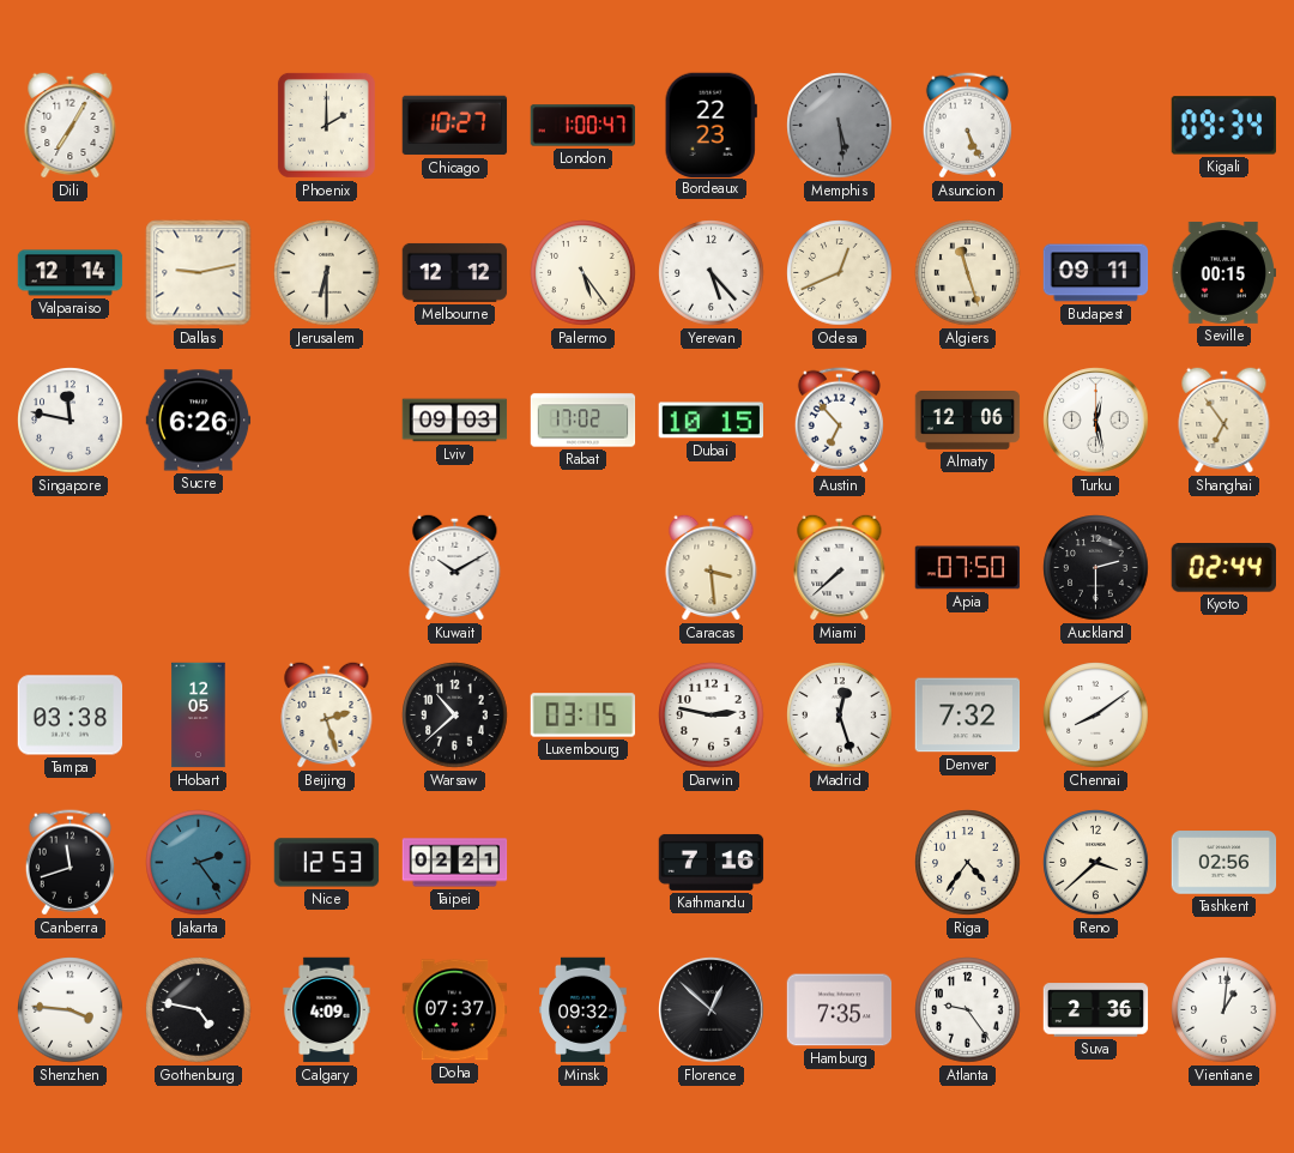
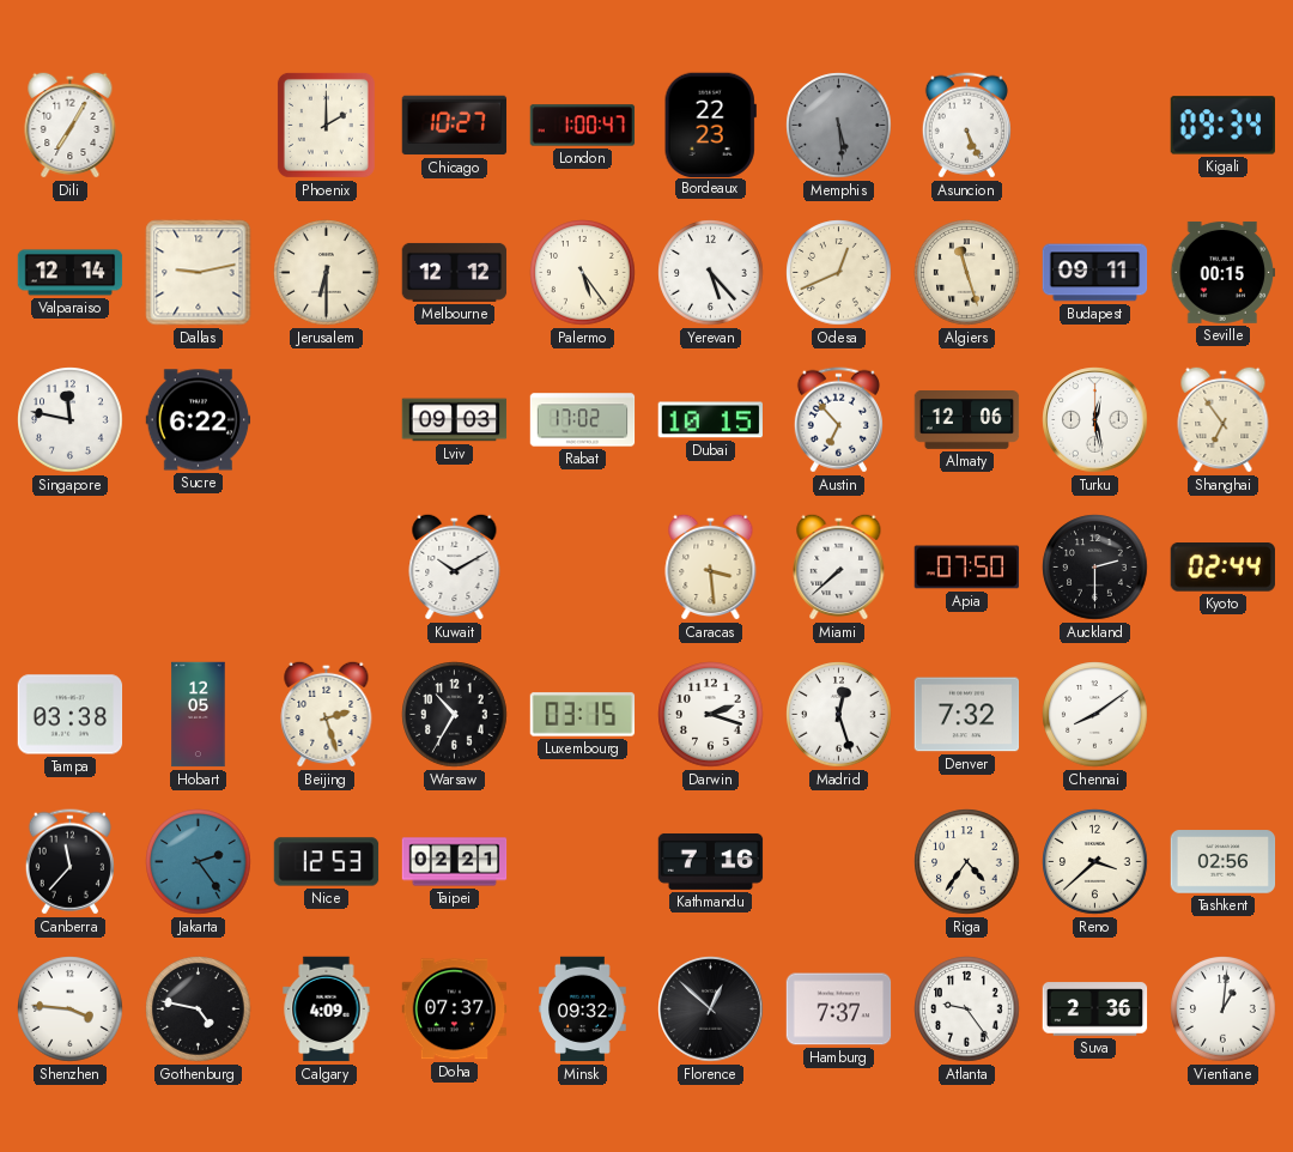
Sucre: 6:26 -> 6:22
Warsaw: 10:38 -> 10:35
Darwin: 2:47 -> 2:18
Canberra: 11:42 -> 11:37
Hamburg: 7:35 -> 7:37
